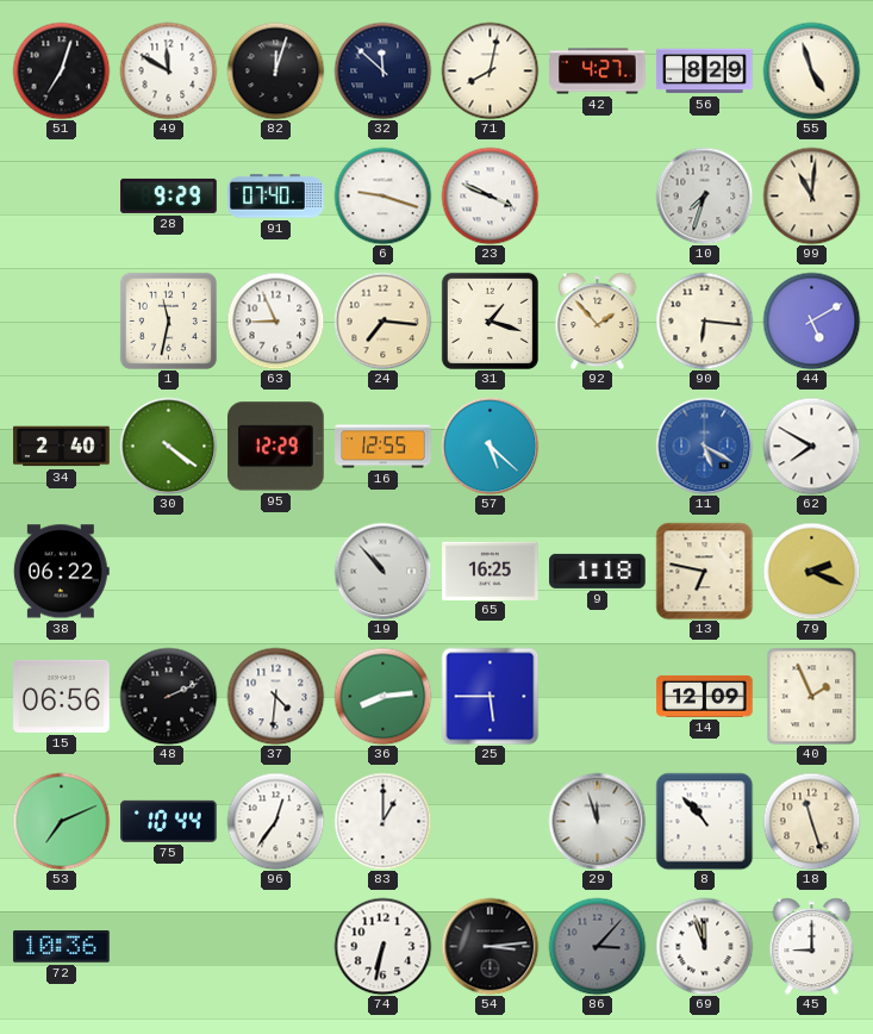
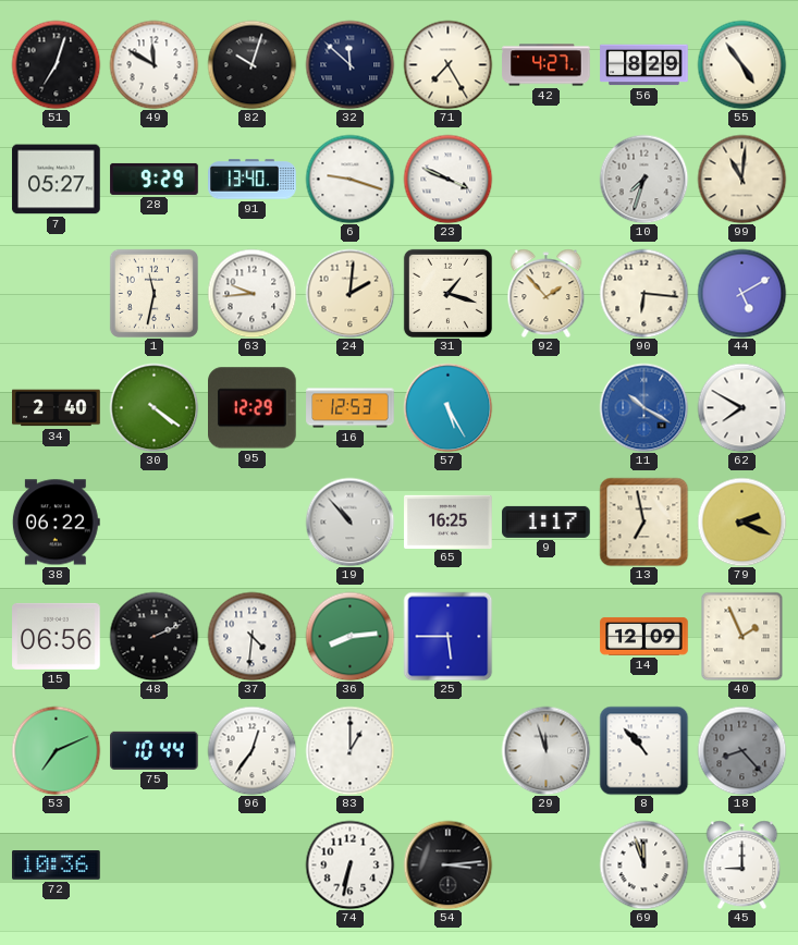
82: 12:03 -> 10:03
71: 8:02 -> 7:25
55: 4:57 -> 4:54
7: none -> 05:27
91: 07:40 -> 13:40
63: 8:56 -> 9:44
24: 7:16 -> 2:01
16: 12:55 -> 12:53
57: 5:22 -> 5:25
11: 5:20 -> 10:20
9: 1:18 -> 1:17
13: 6:47 -> 6:58
18: 11:27 -> 8:23
18 dial: cream -> grey
86: 3:07 -> none
